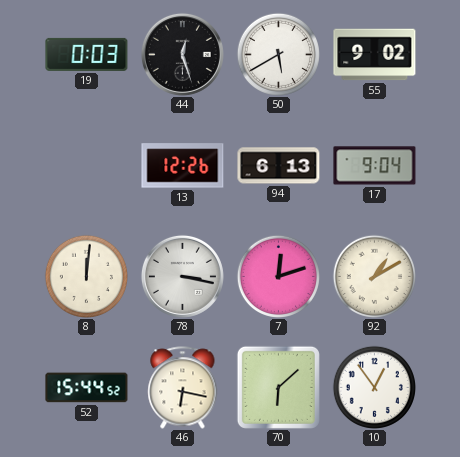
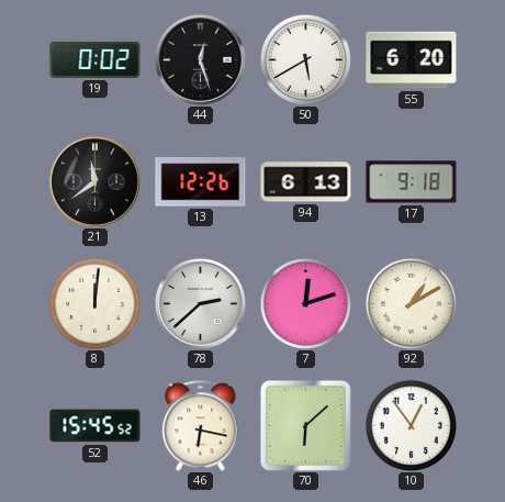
19: 0:03 -> 0:02
55: 9:02 -> 6:20
21: none -> 11:39
17: 9:04 -> 9:18
78: 3:17 -> 2:38
52: 15:44 -> 15:45
